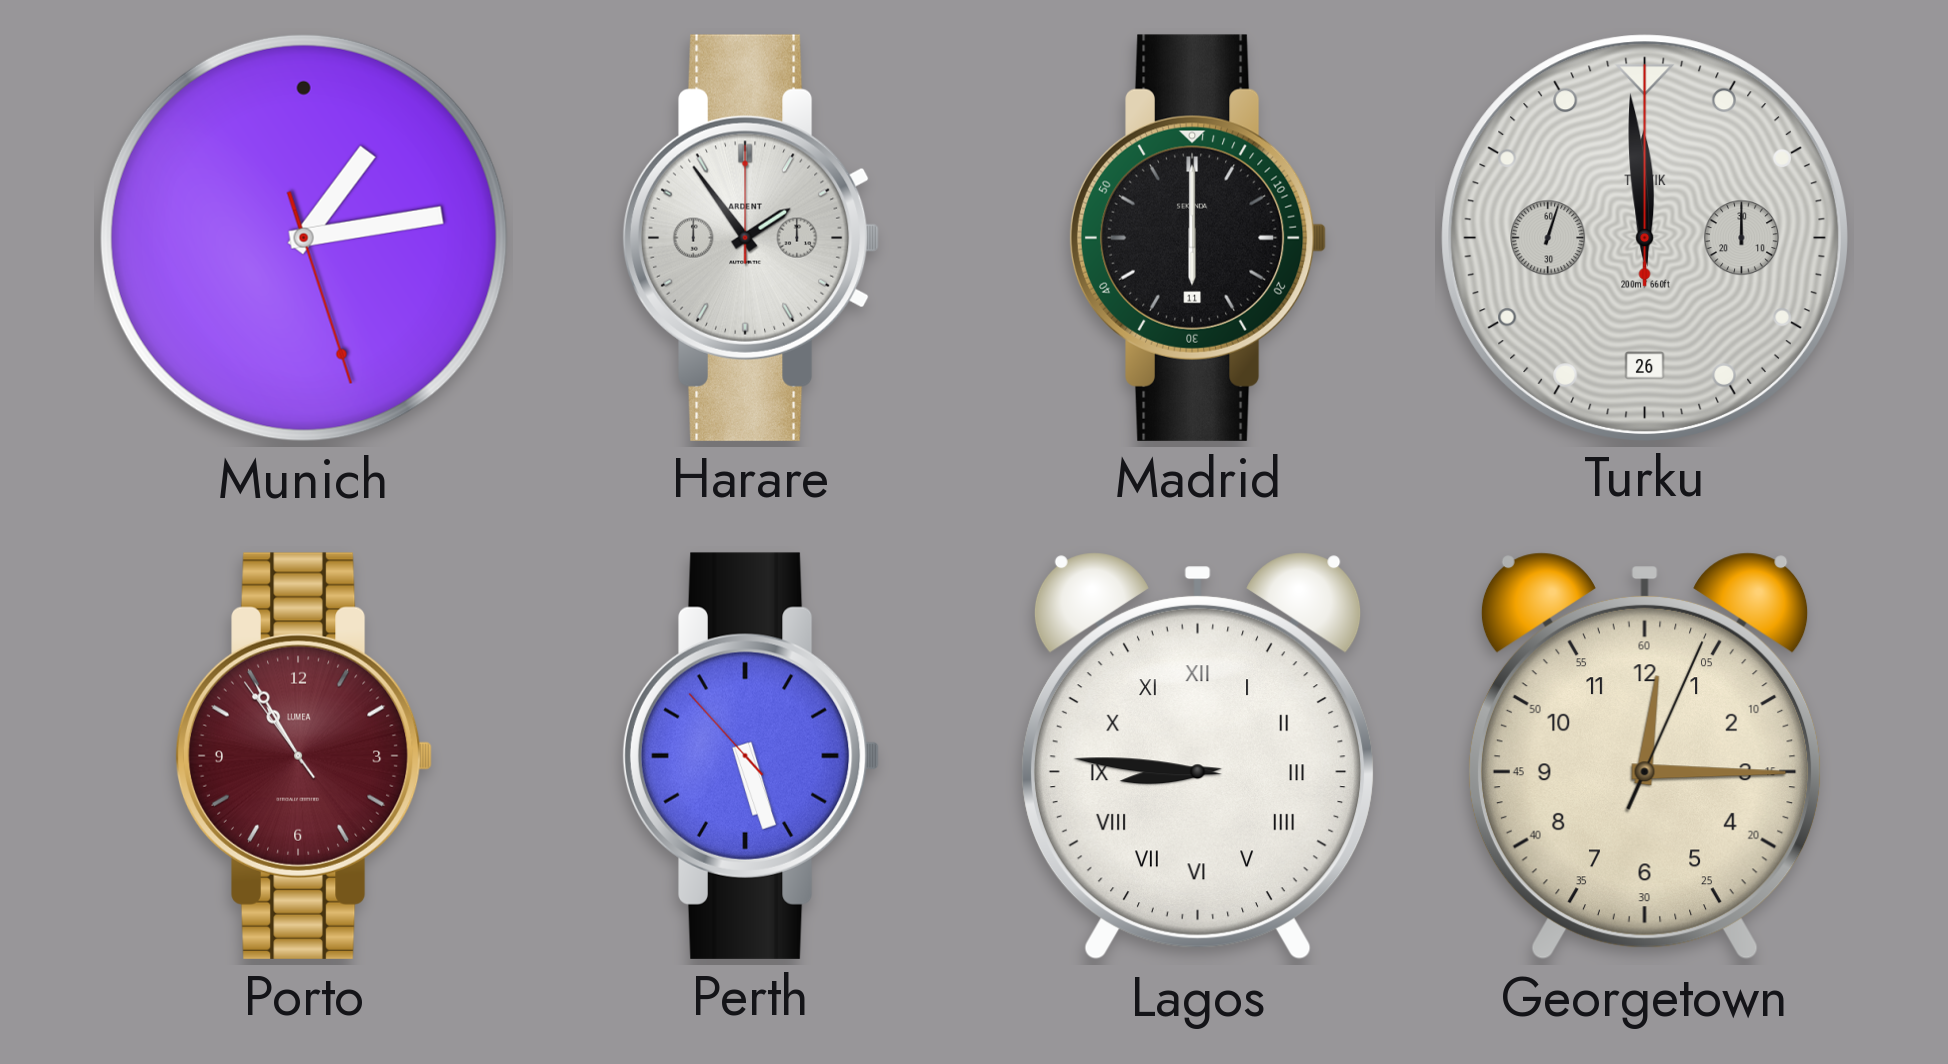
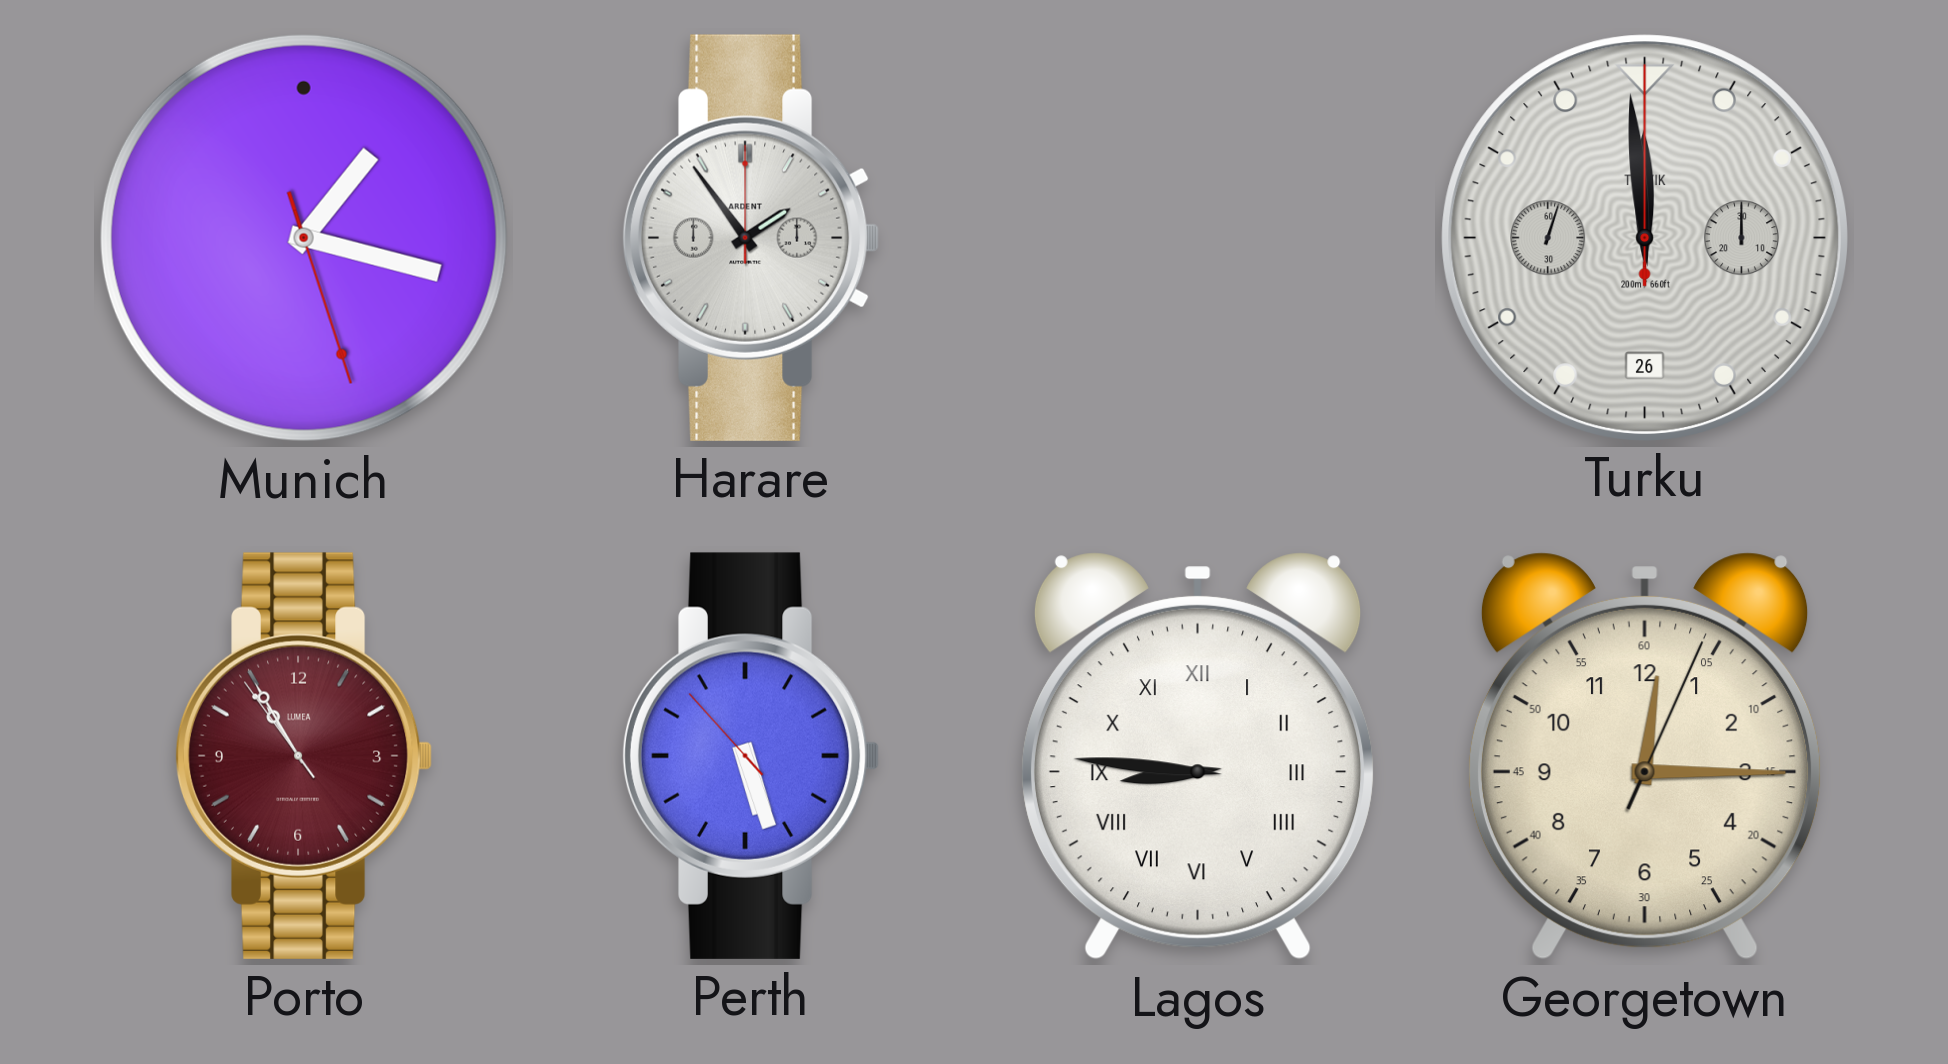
Munich: 1:13 -> 1:17
Madrid: 6:00 -> none
